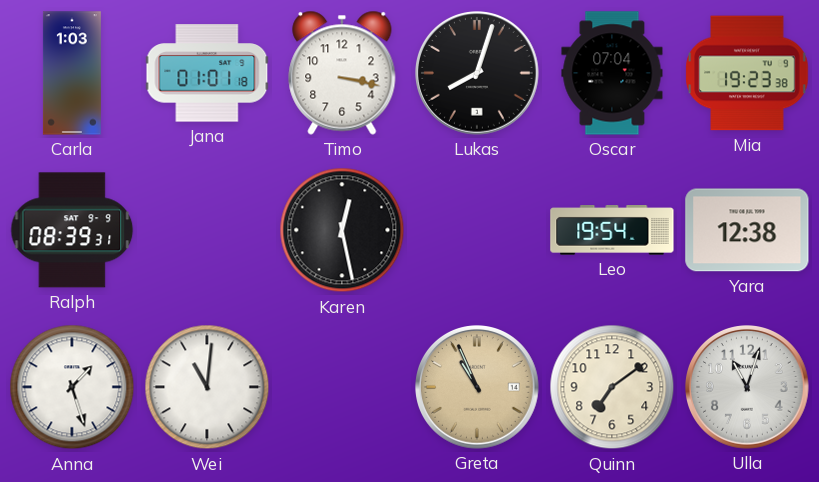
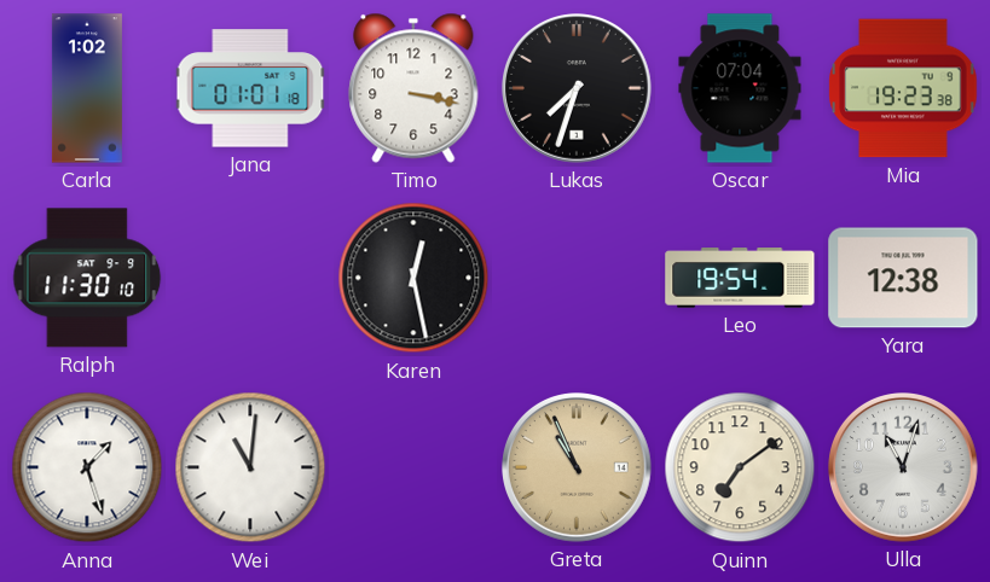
Carla: 1:03 -> 1:02
Lukas: 8:03 -> 7:33
Ralph: 08:39 -> 11:30
